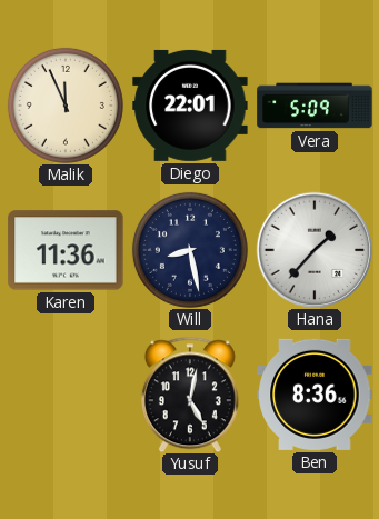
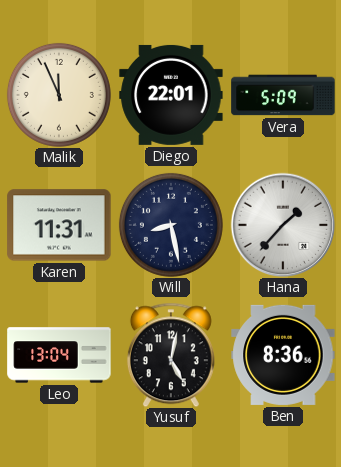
Karen: 11:36 -> 11:31
Leo: none -> 13:04
